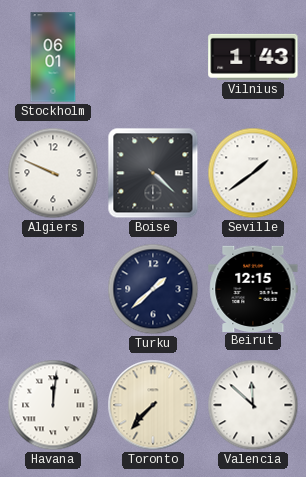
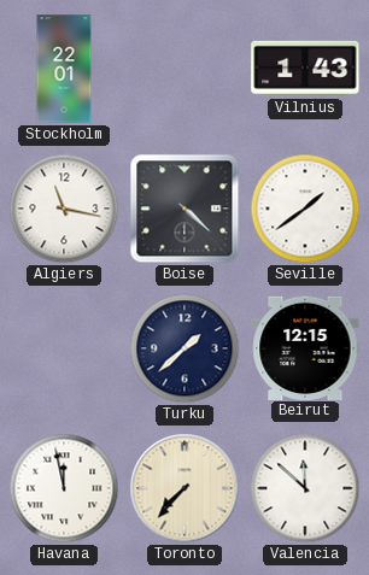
Stockholm: 06:01 -> 22:01
Algiers: 9:49 -> 11:17
Havana: 12:01 -> 11:58
